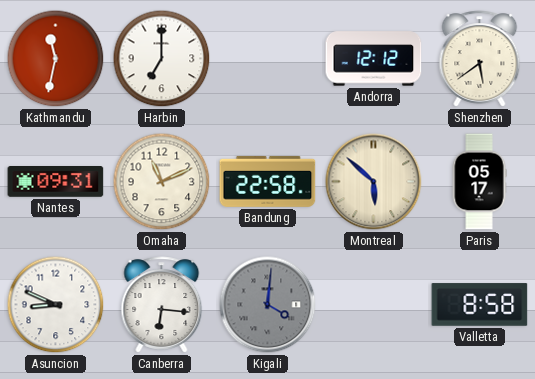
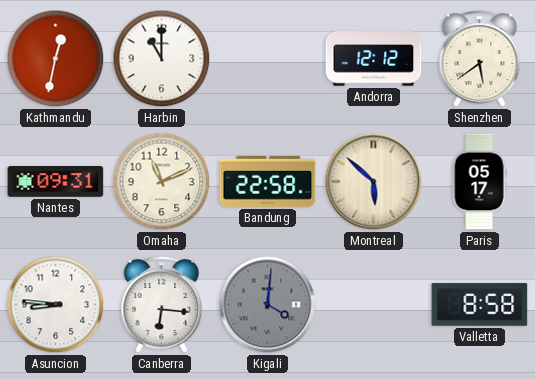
Kathmandu: 11:32 -> 12:32
Harbin: 7:00 -> 11:00
Asuncion: 8:49 -> 8:46
